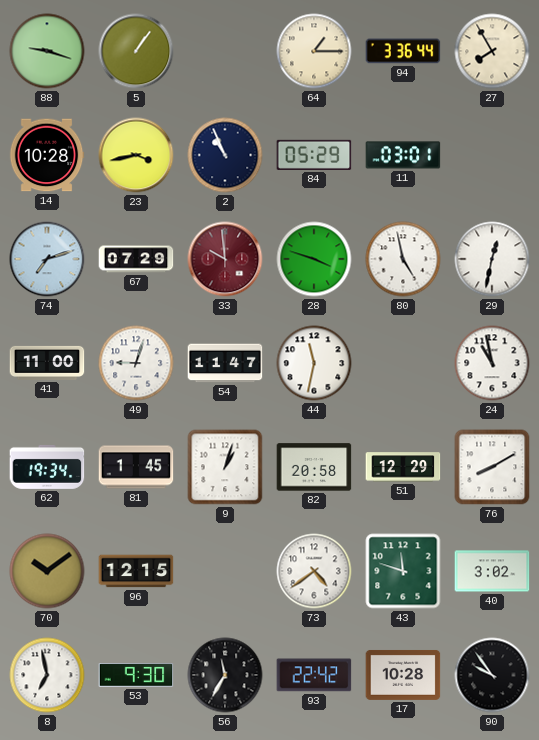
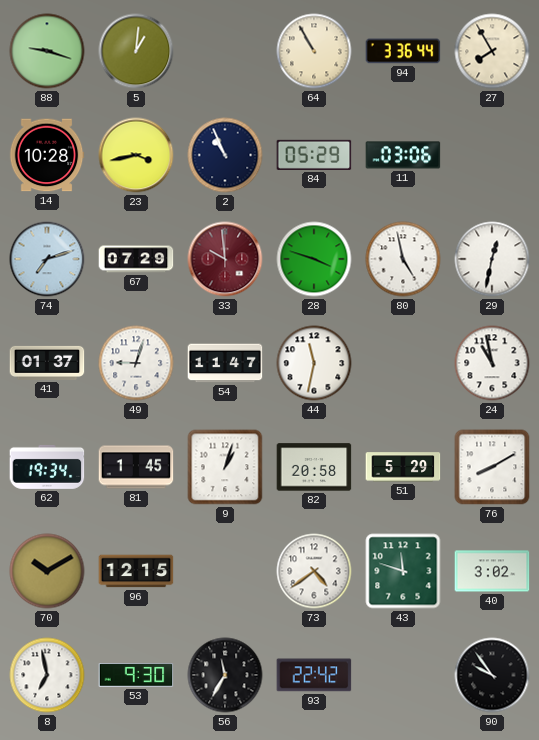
5: 1:06 -> 1:01
64: 1:15 -> 10:55
11: 03:01 -> 03:06
41: 11:00 -> 01:37
51: 12:29 -> 5:29
70: 10:09 -> 10:10
17: 10:28 -> none
